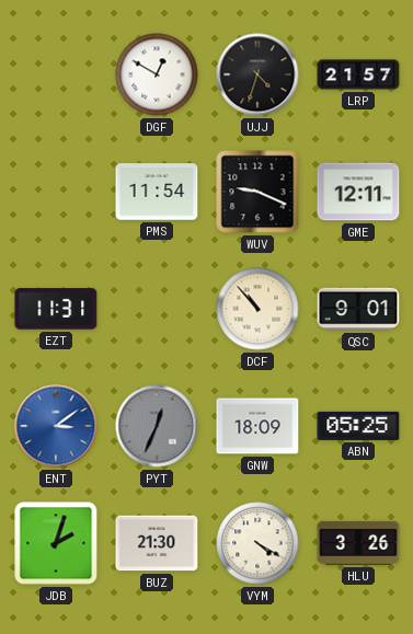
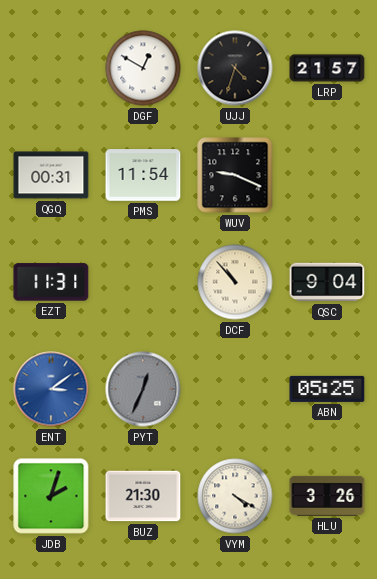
QGQ: none -> 00:31
GME: 12:11 -> none
QSC: 9:01 -> 9:04
GNW: 18:09 -> none
